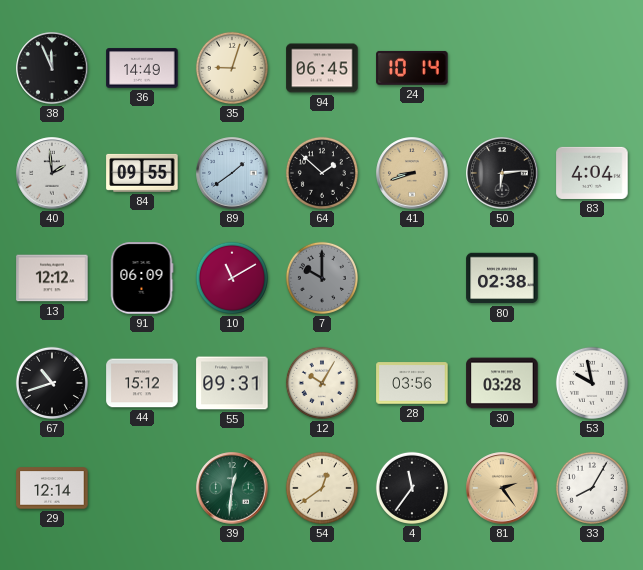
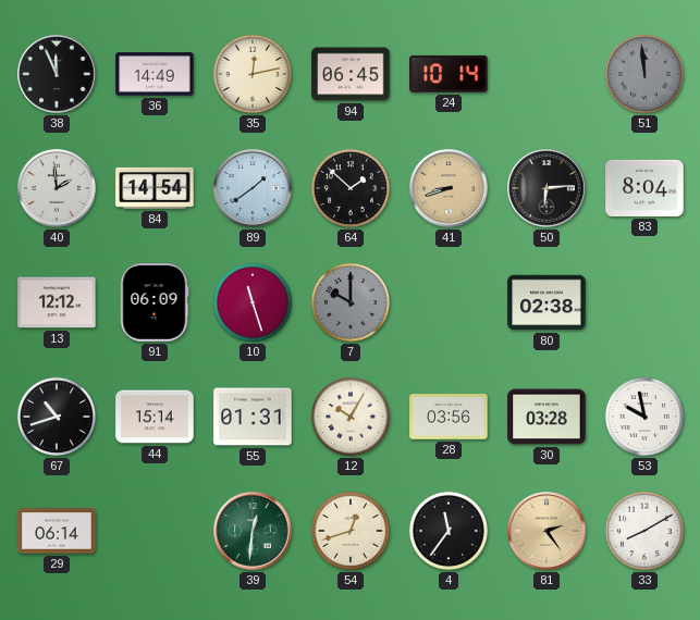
35: 9:03 -> 12:13
51: none -> 11:59
84: 09:55 -> 14:54
83: 4:04 -> 8:04
10: 11:10 -> 11:27
44: 15:12 -> 15:14
55: 09:31 -> 01:31
29: 12:14 -> 06:14
54: 12:39 -> 12:42
33: 8:05 -> 8:10
